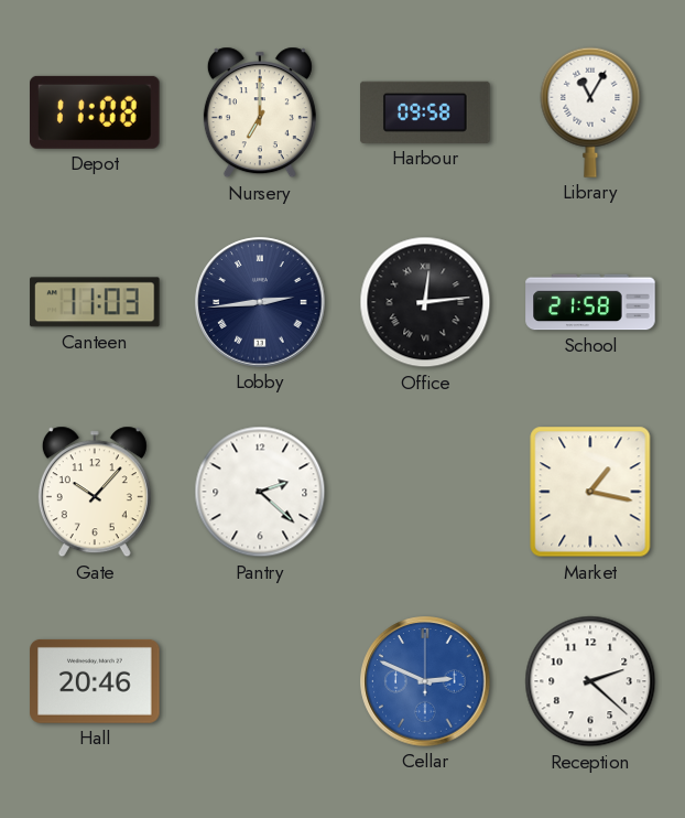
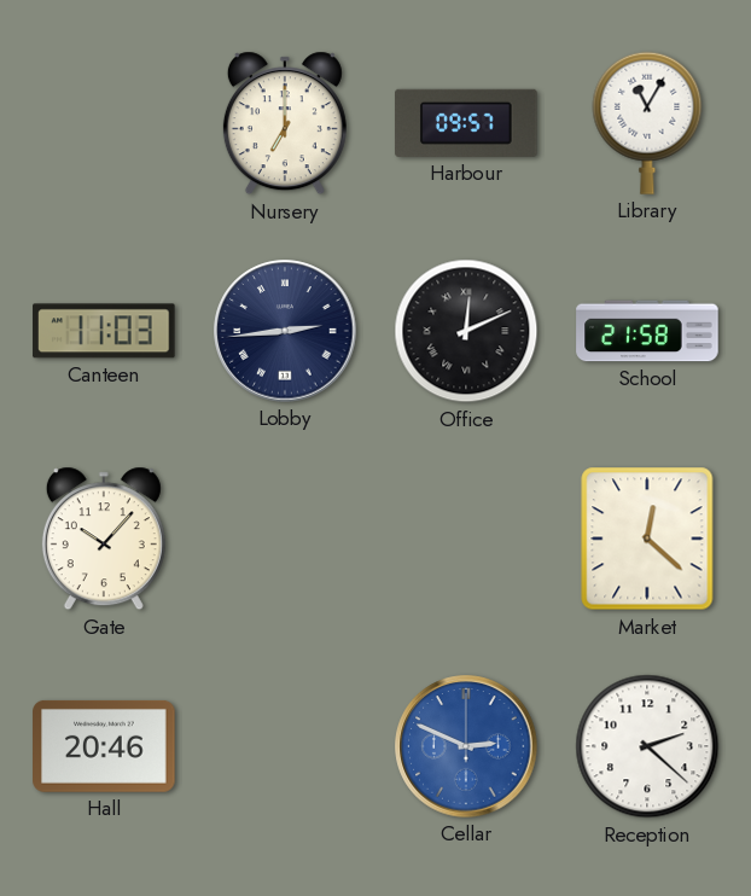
Depot: 11:08 -> none
Harbour: 09:58 -> 09:57
Office: 12:14 -> 12:11
Pantry: 2:22 -> none
Market: 1:17 -> 12:22
